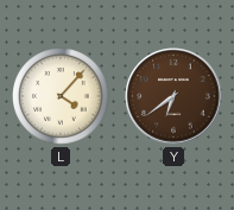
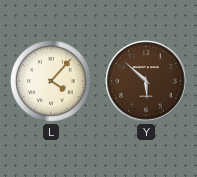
Y: 6:39 -> 5:52
